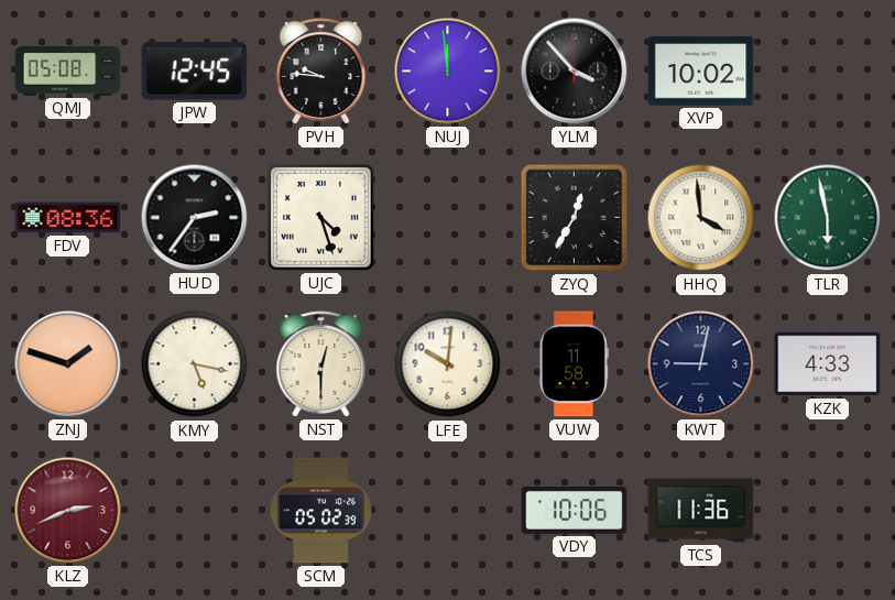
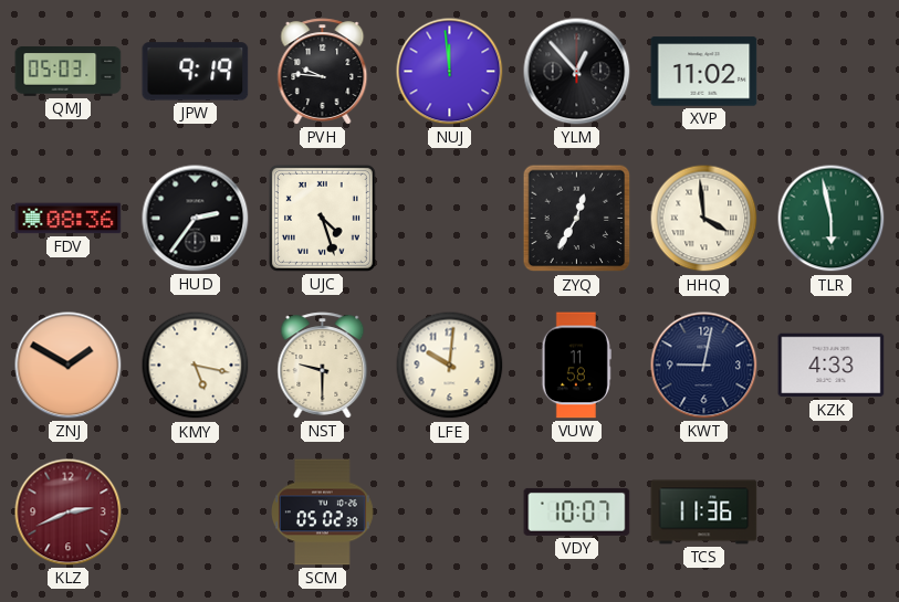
QMJ: 05:08 -> 05:03
JPW: 12:45 -> 9:19
YLM: 3:53 -> 12:53
XVP: 10:02 -> 11:02
ZNJ: 1:48 -> 1:50
NST: 12:30 -> 9:30
VDY: 10:06 -> 10:07
